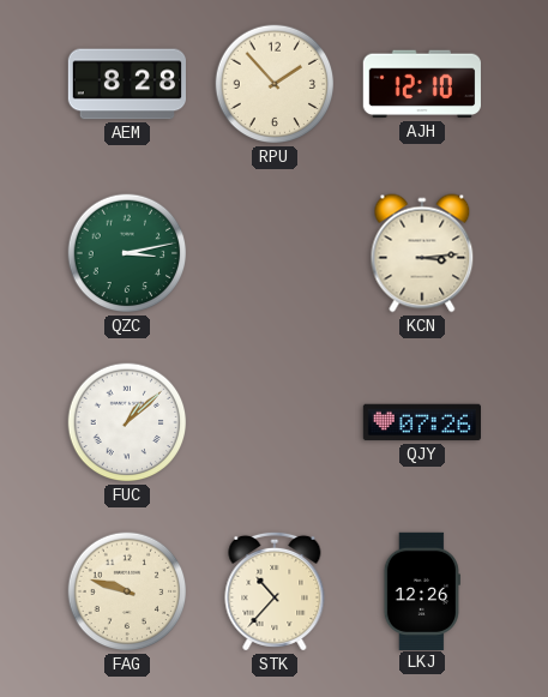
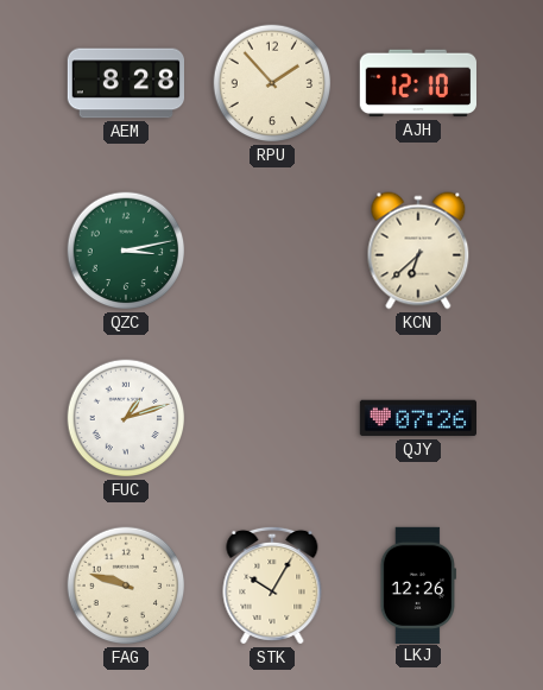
KCN: 3:14 -> 6:38
FUC: 1:08 -> 1:12
STK: 10:37 -> 10:05
